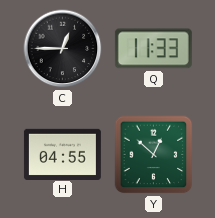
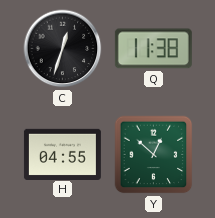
C: 12:45 -> 12:33
Q: 11:33 -> 11:38
